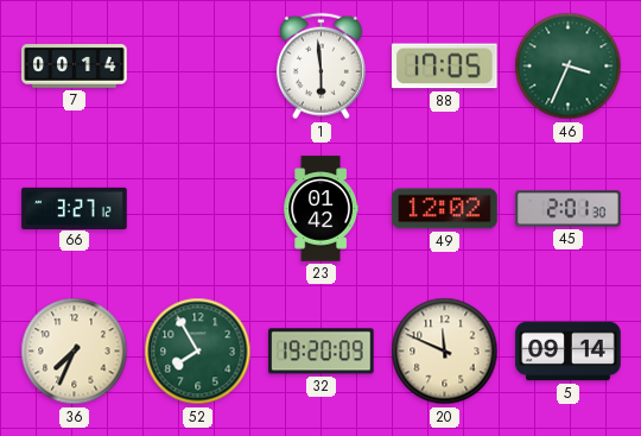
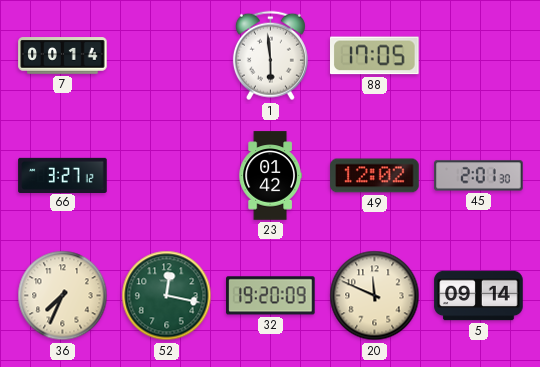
46: 3:34 -> none
52: 7:55 -> 12:17
